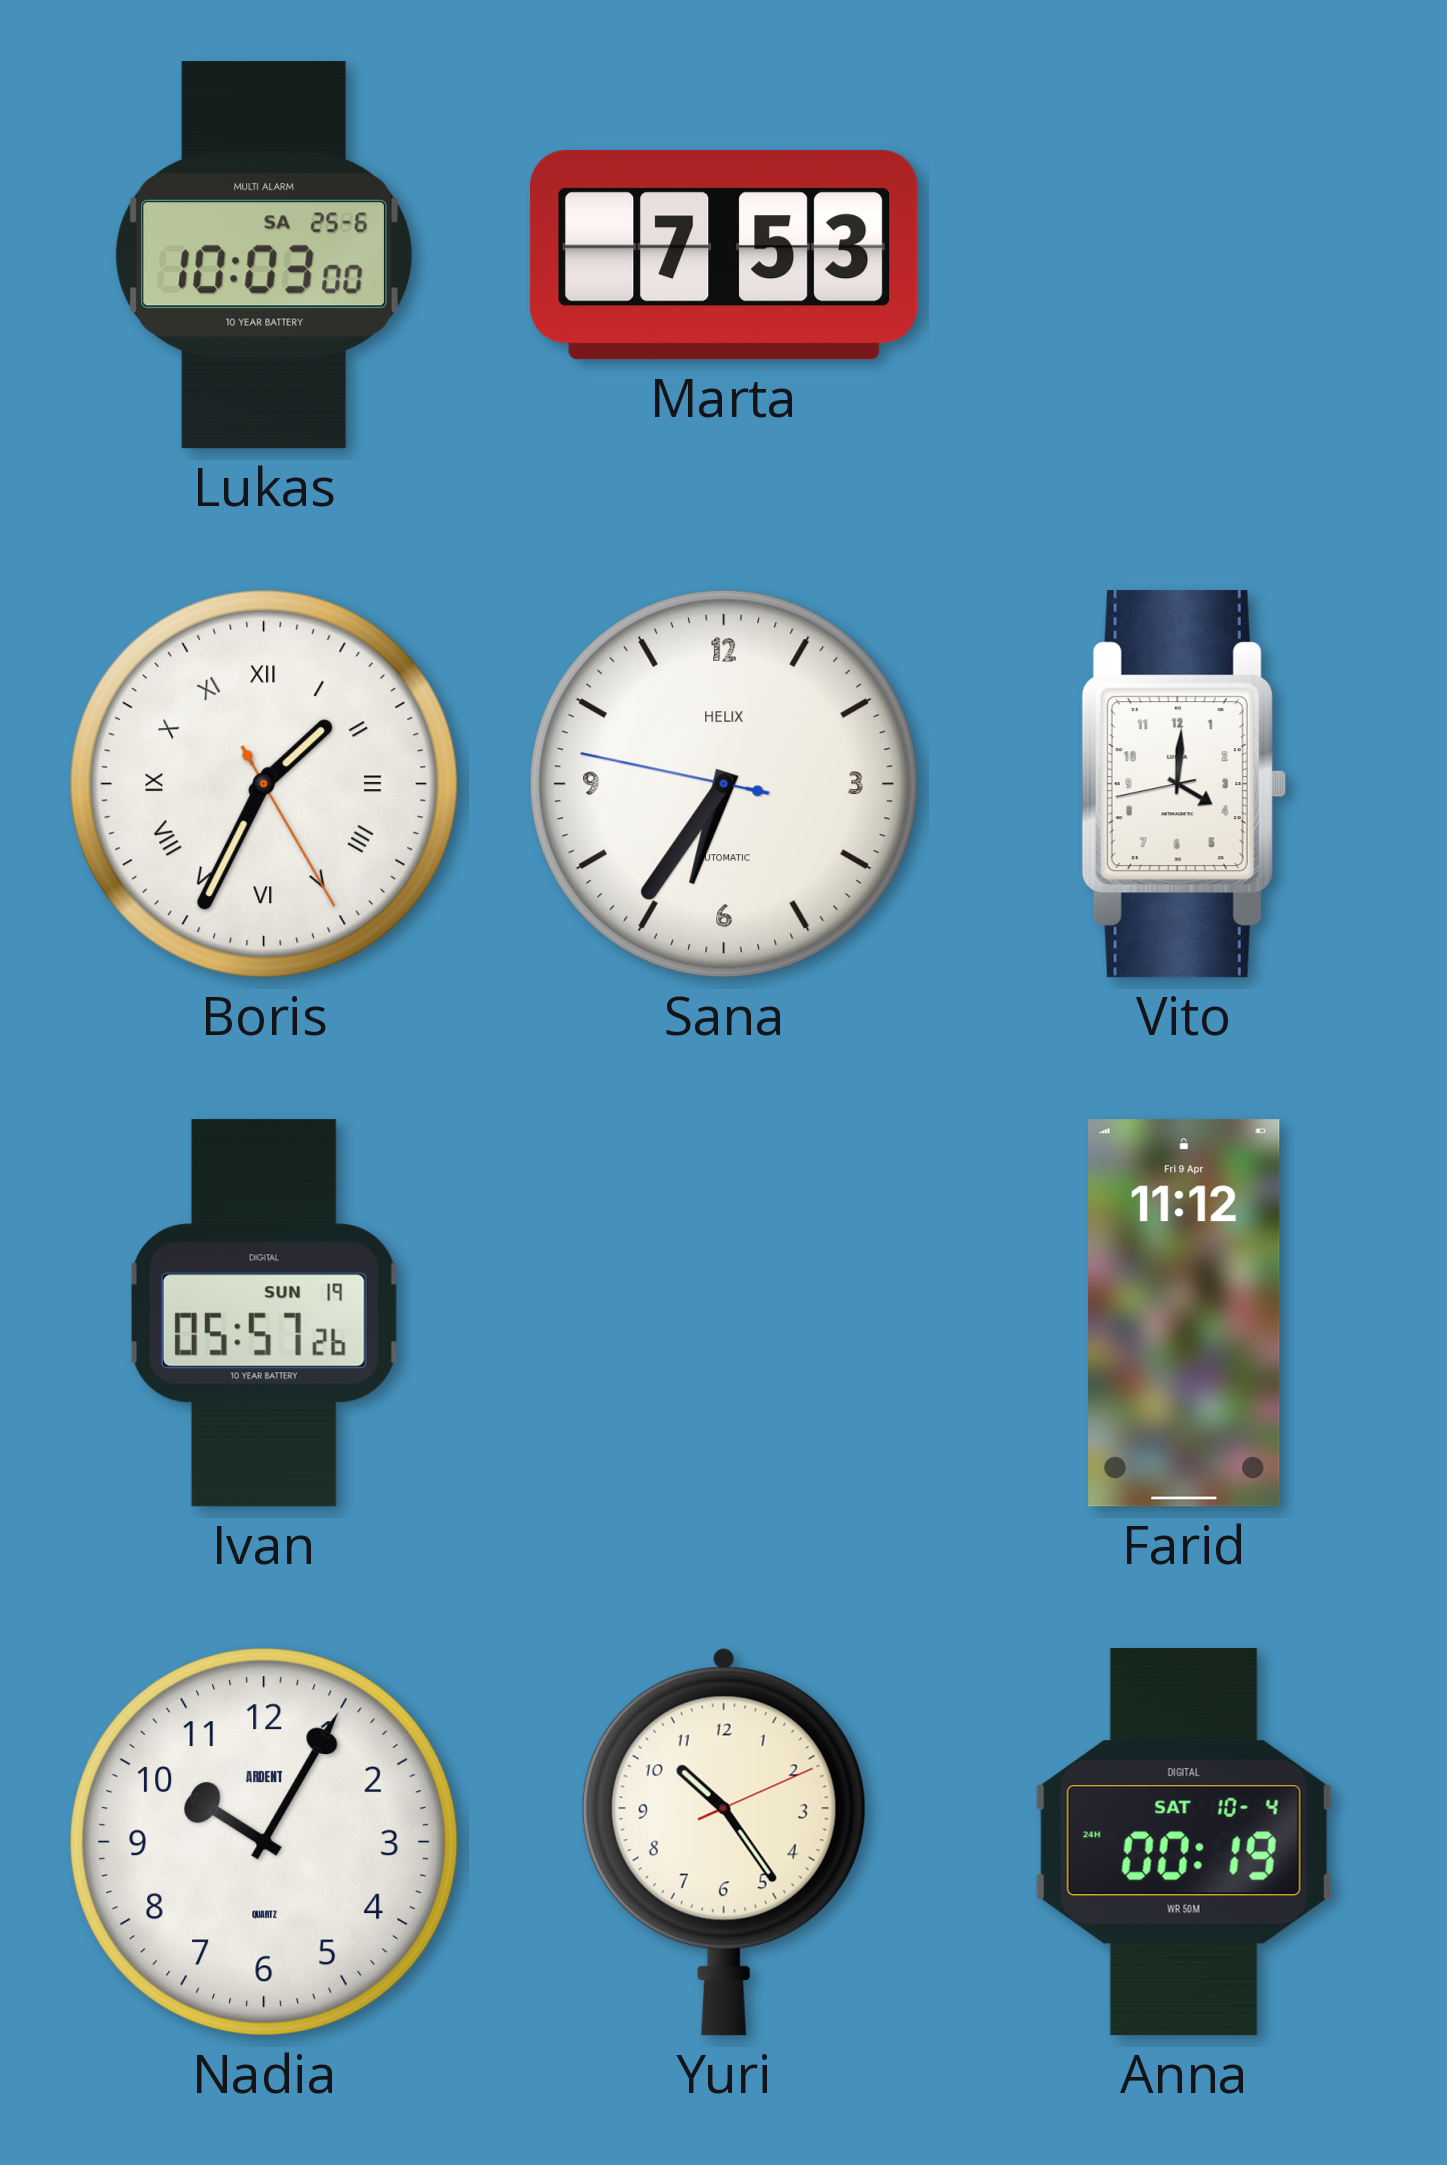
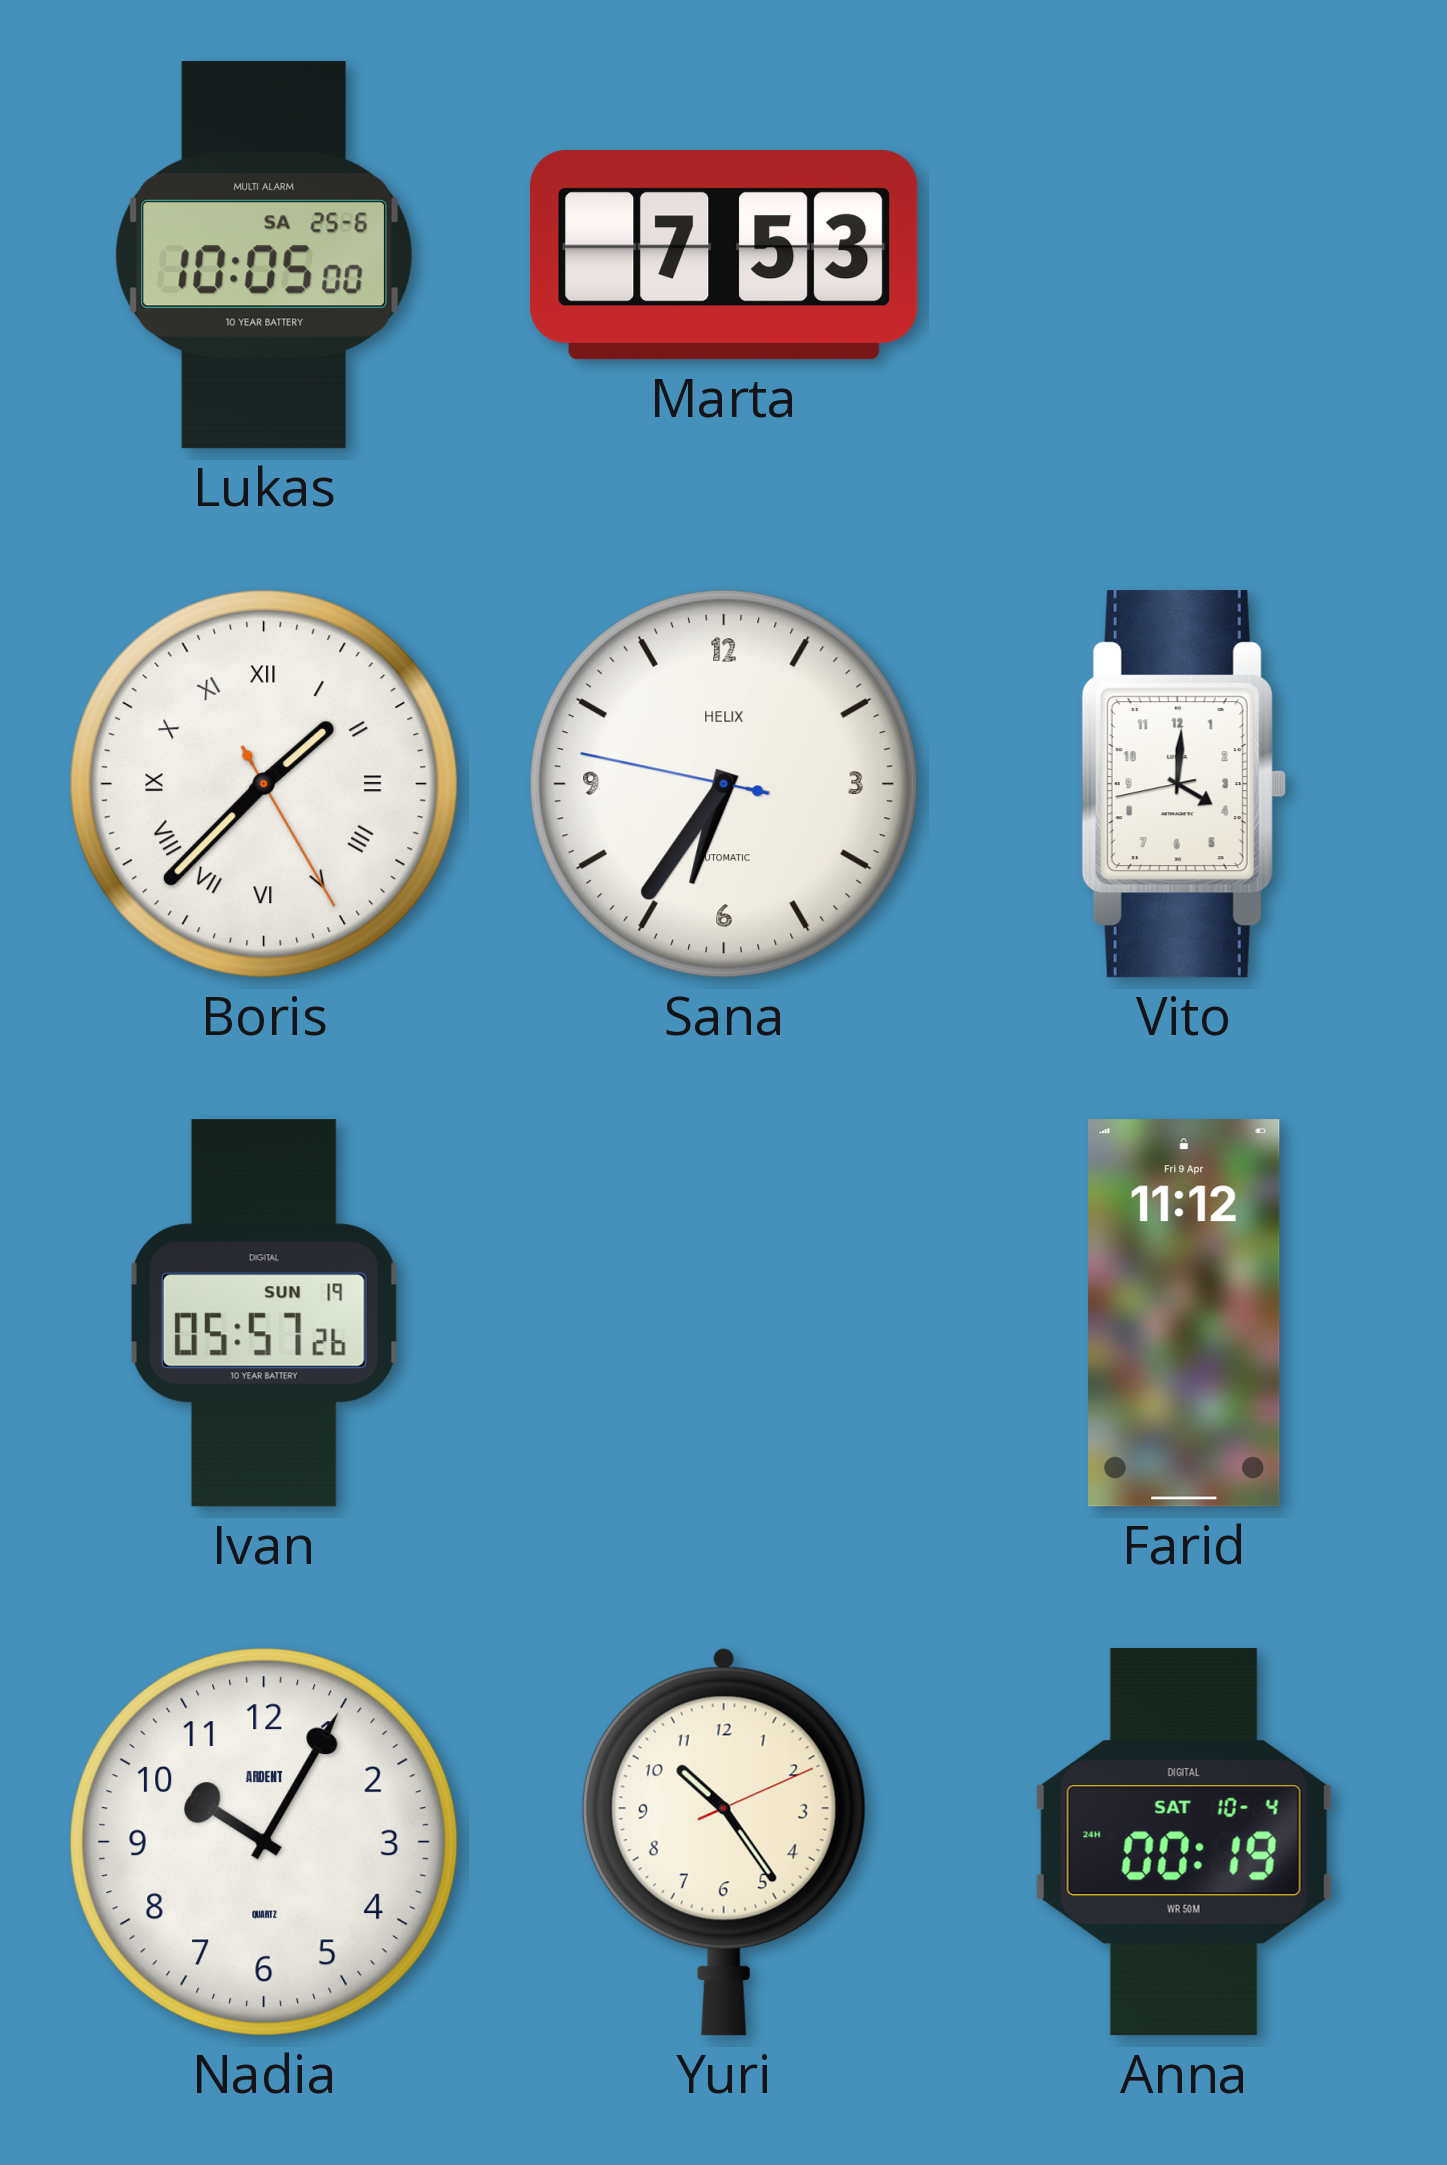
Lukas: 10:03 -> 10:05
Boris: 1:34 -> 1:37
